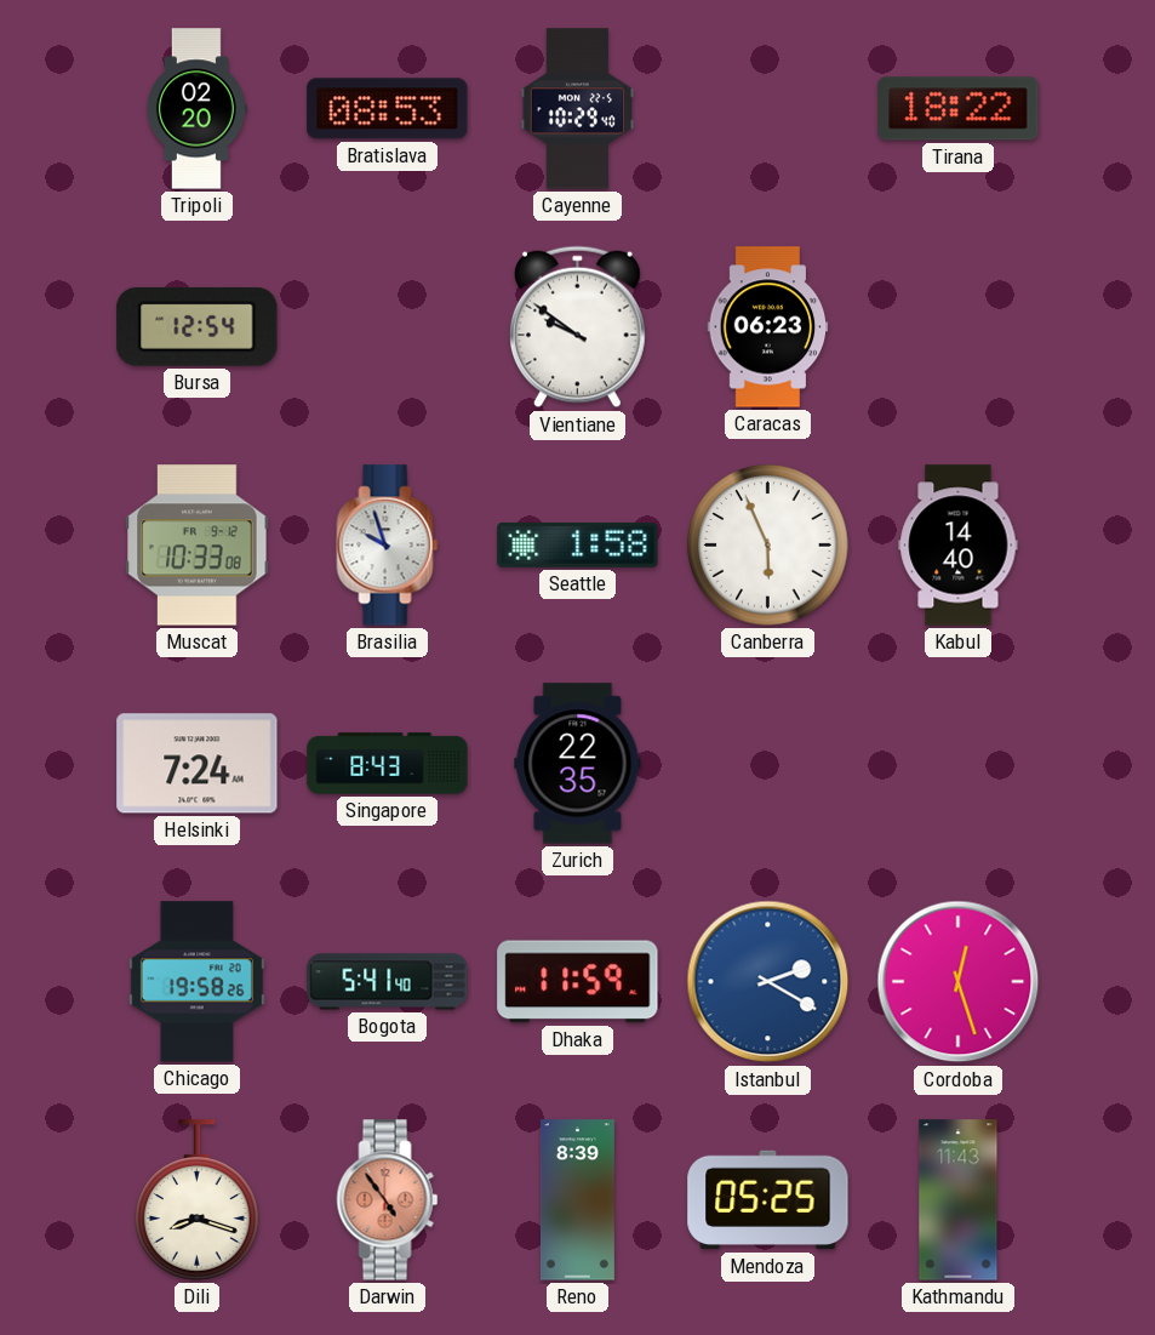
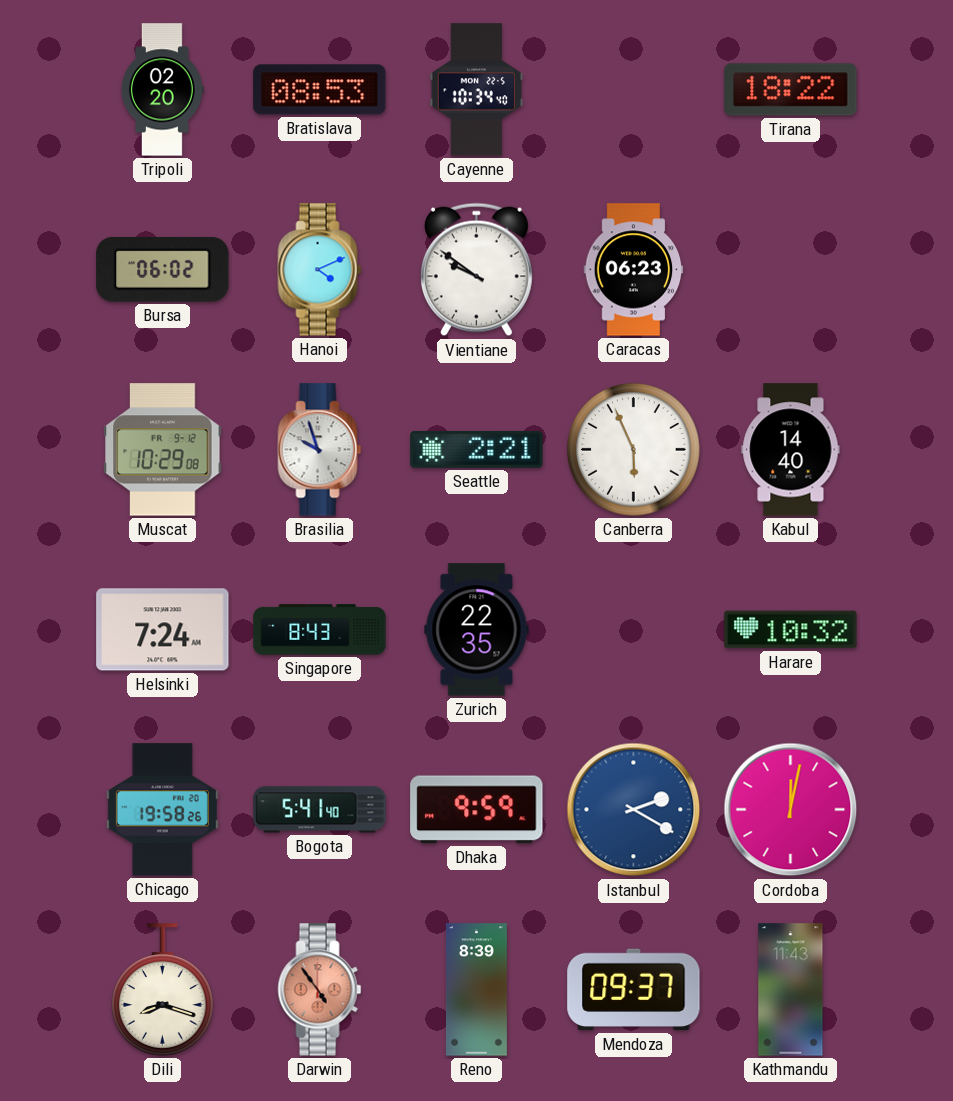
Cayenne: 10:29 -> 10:34
Bursa: 12:54 -> 06:02
Hanoi: none -> 4:11
Muscat: 10:33 -> 10:29
Seattle: 1:58 -> 2:21
Harare: none -> 10:32
Dhaka: 11:59 -> 9:59
Cordoba: 12:27 -> 12:02
Mendoza: 05:25 -> 09:37
